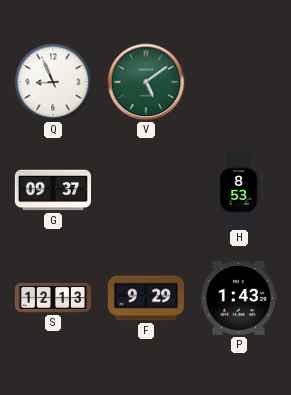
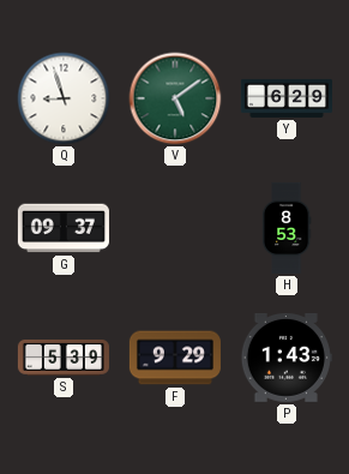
Q: 8:56 -> 8:57
Y: none -> 6:29
S: 12:13 -> 5:39
